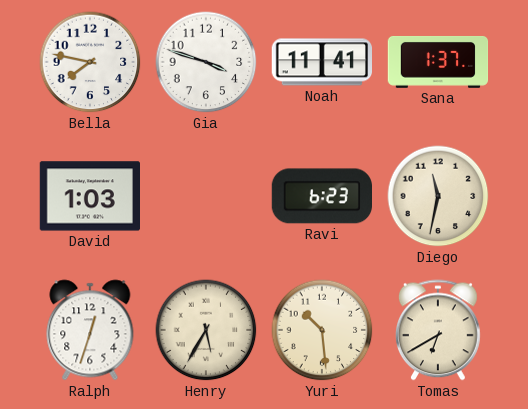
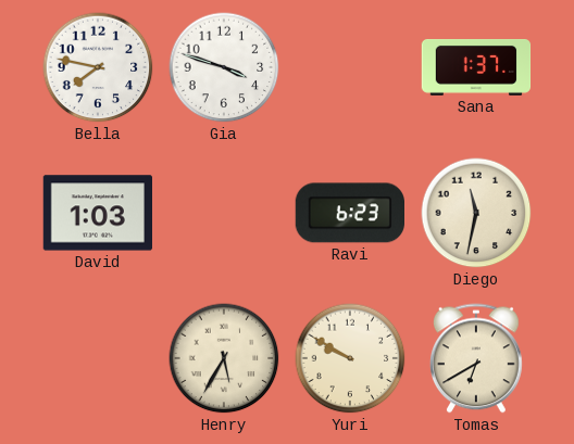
Noah: 11:41 -> none
Ralph: 12:33 -> none
Yuri: 10:29 -> 9:50
